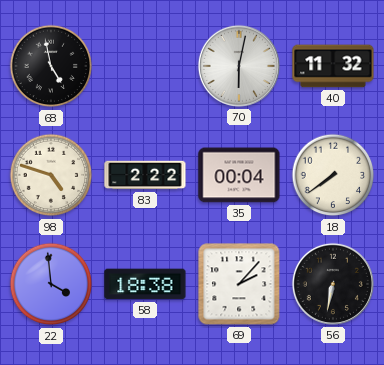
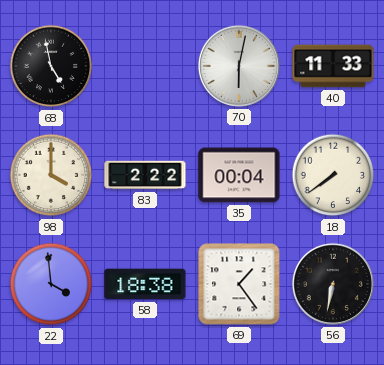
40: 11:32 -> 11:33
98: 4:48 -> 4:00
69: 2:07 -> 1:24
